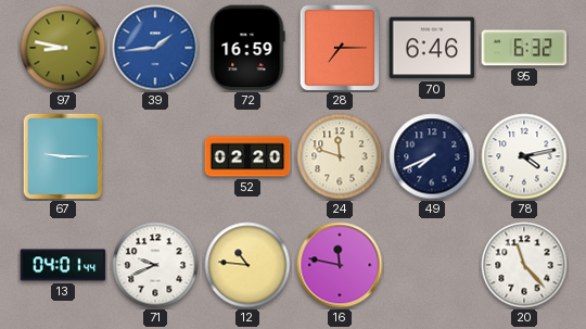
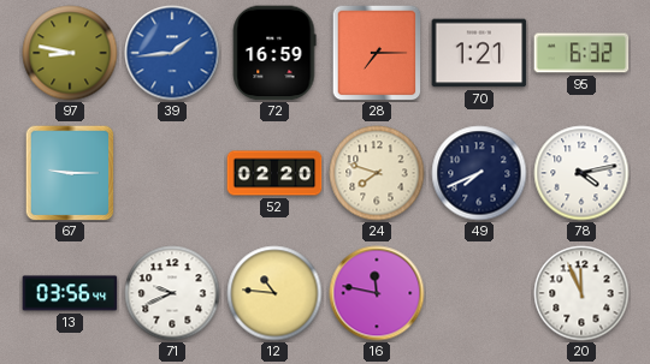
70: 6:46 -> 1:21
24: 11:48 -> 7:48
13: 04:01 -> 03:56
20: 11:23 -> 11:56
